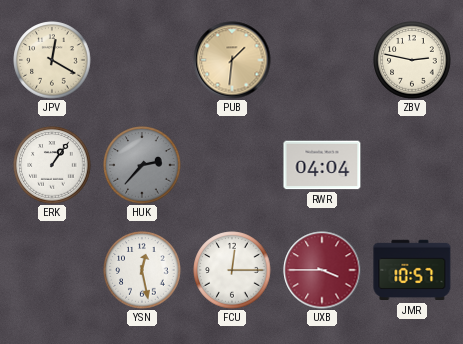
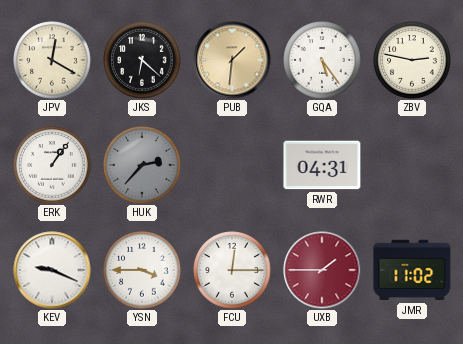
JKS: none -> 6:22
GQA: none -> 5:24
RWR: 04:04 -> 04:31
KEV: none -> 9:19
YSN: 12:28 -> 3:45
UXB: 3:45 -> 1:45
JMR: 10:57 -> 11:02
